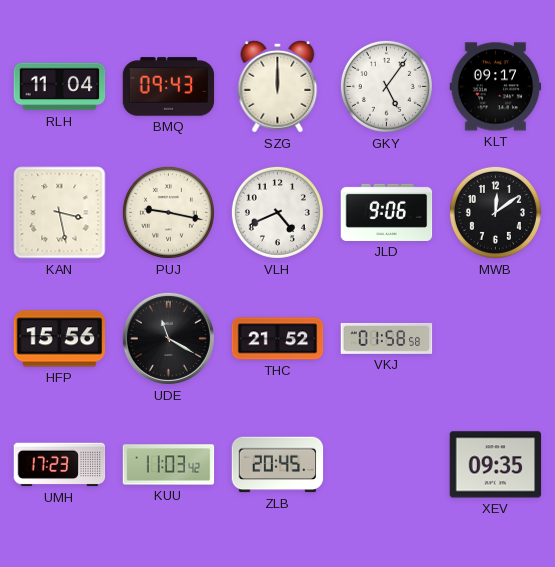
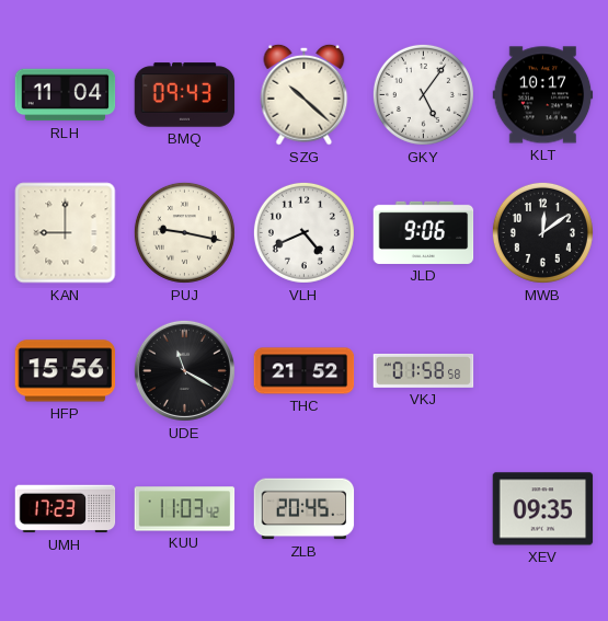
SZG: 12:00 -> 10:22
KLT: 09:17 -> 10:17
KAN: 3:28 -> 9:00
